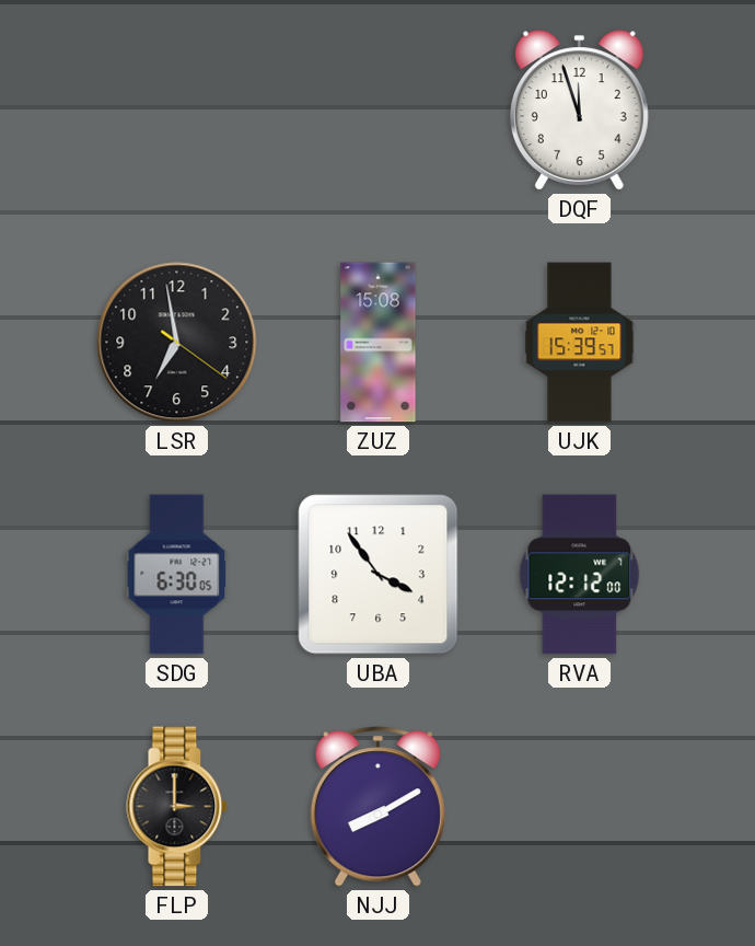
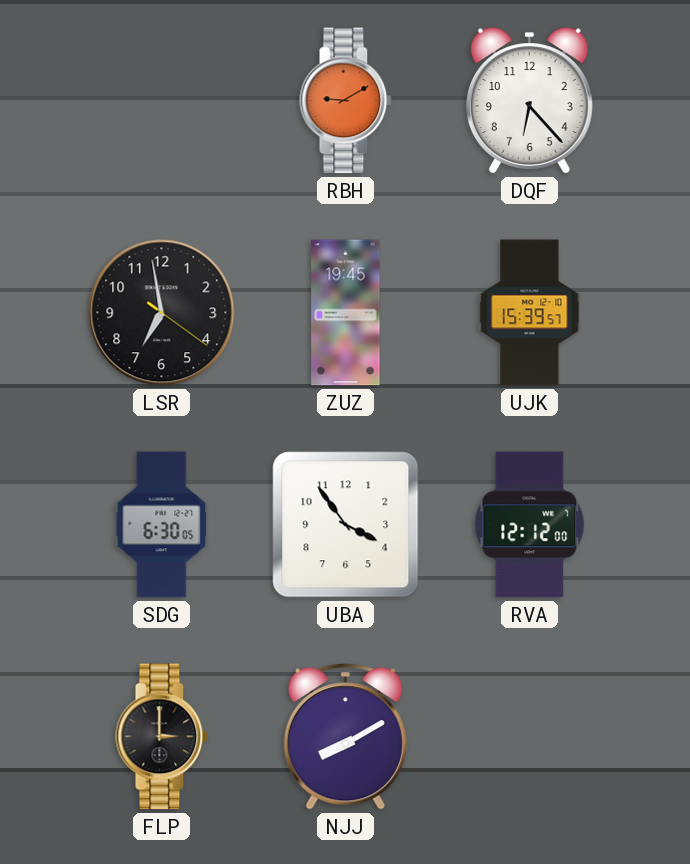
RBH: none -> 9:10
DQF: 11:57 -> 6:23
ZUZ: 15:08 -> 19:45
